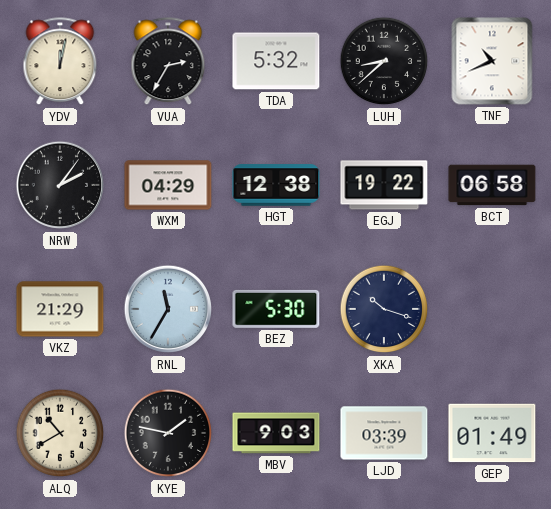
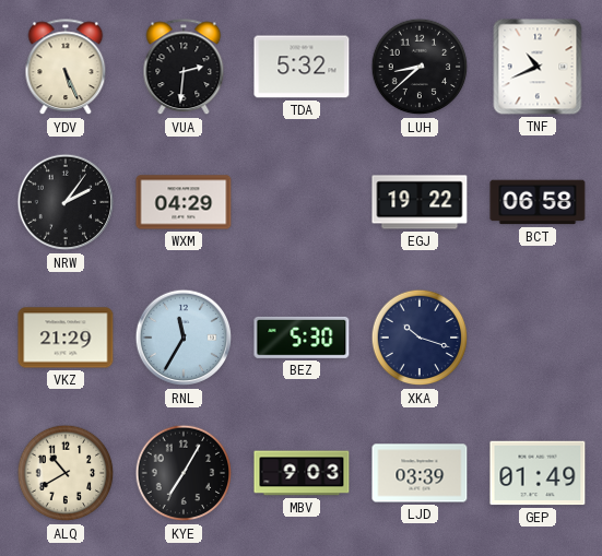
YDV: 12:02 -> 5:26
VUA: 2:35 -> 2:31
HGT: 12:38 -> none
KYE: 1:47 -> 7:05
